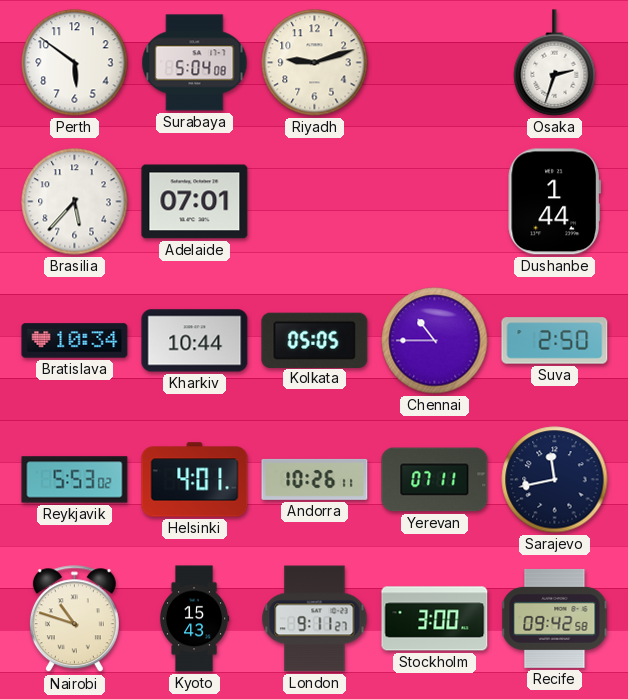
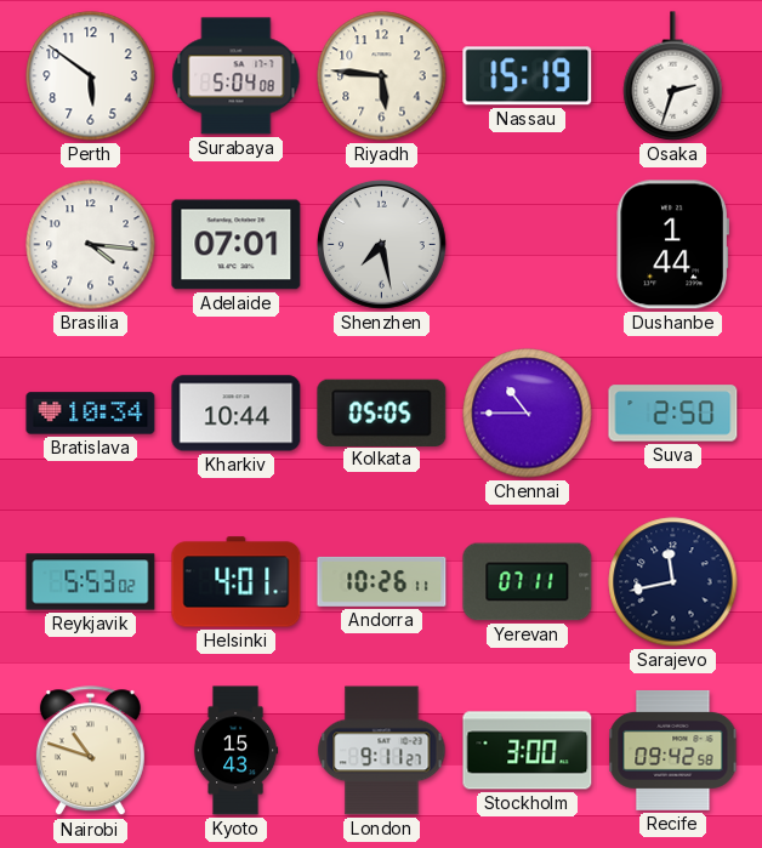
Riyadh: 9:12 -> 5:46
Nassau: none -> 15:19
Brasilia: 5:37 -> 4:16
Shenzhen: none -> 7:28
